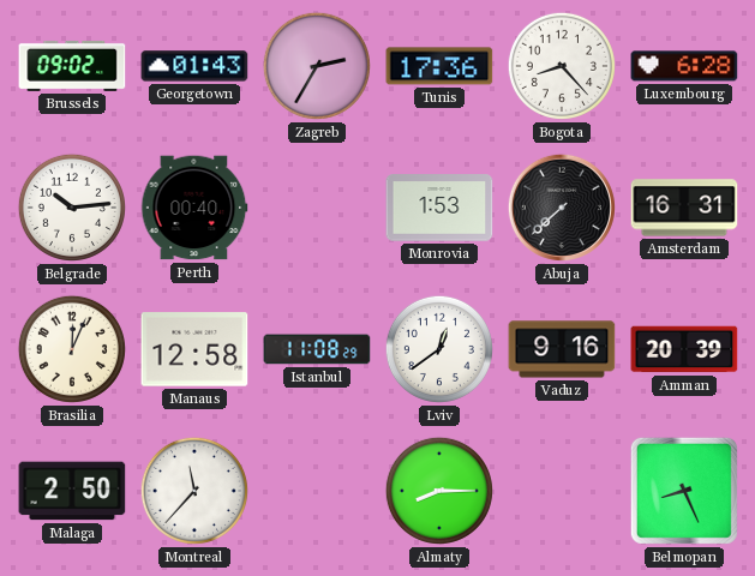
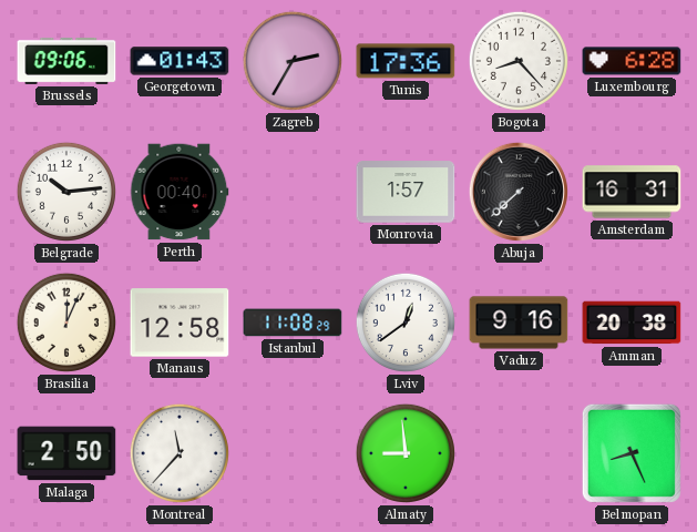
Brussels: 09:02 -> 09:06
Monrovia: 1:53 -> 1:57
Amman: 20:39 -> 20:38
Almaty: 8:15 -> 8:59
